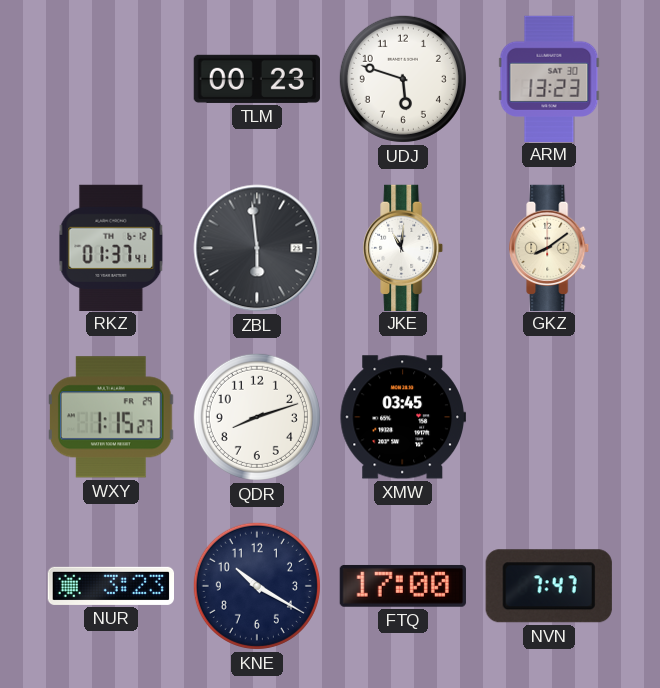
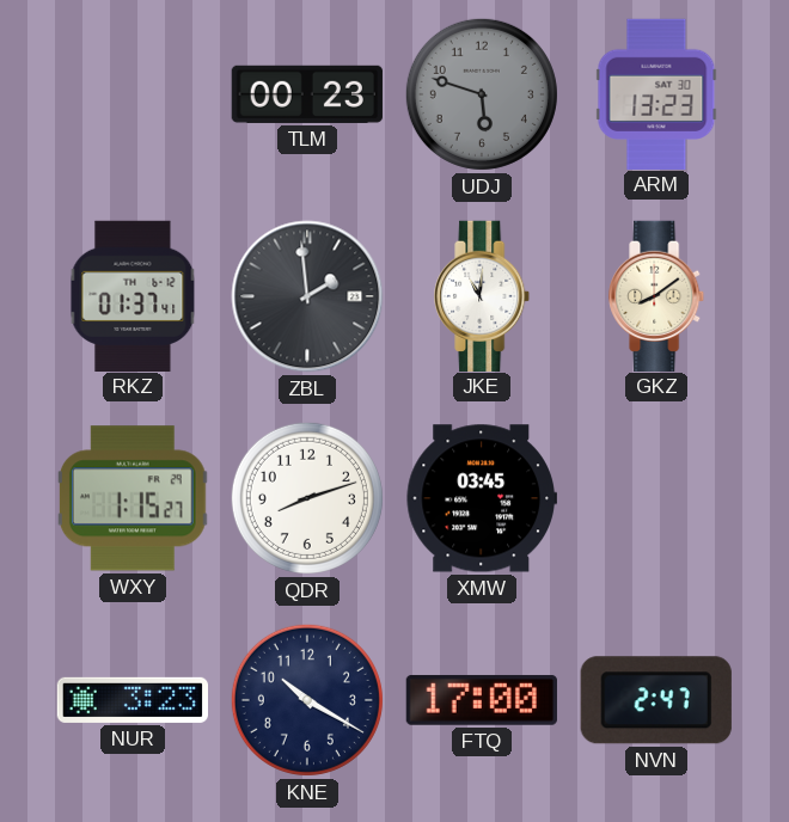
UDJ dial: white -> grey
ZBL: 5:59 -> 1:59
NVN: 7:47 -> 2:47
